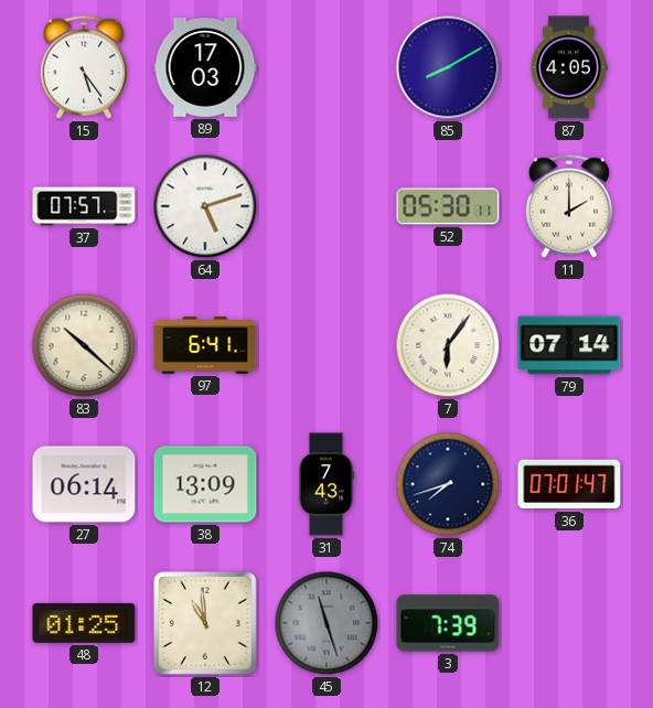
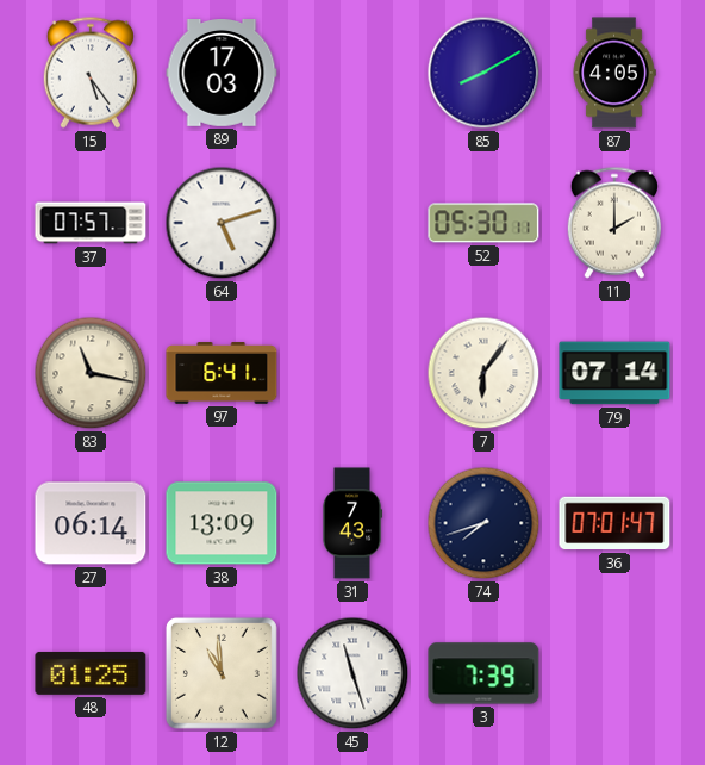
83: 10:22 -> 11:17
45 dial: grey -> white
